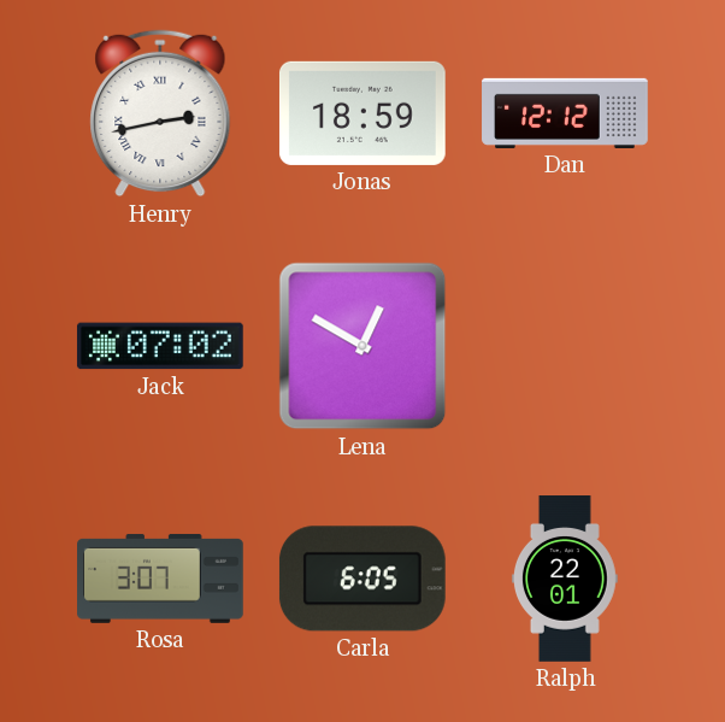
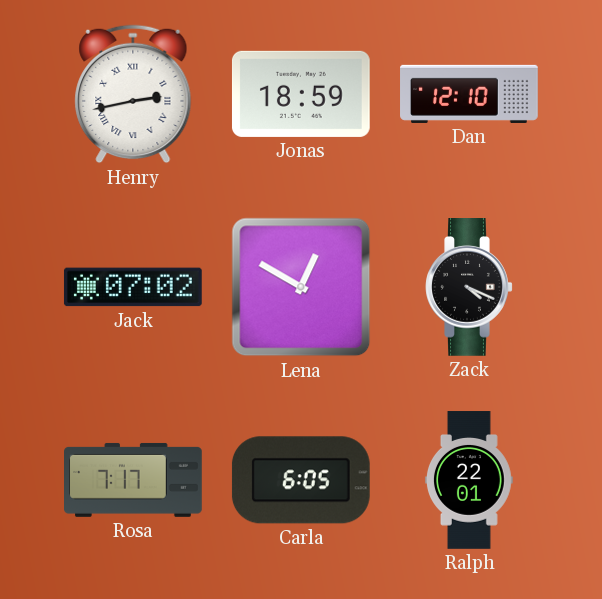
Dan: 12:12 -> 12:10
Zack: none -> 4:19
Rosa: 3:07 -> 7:17
